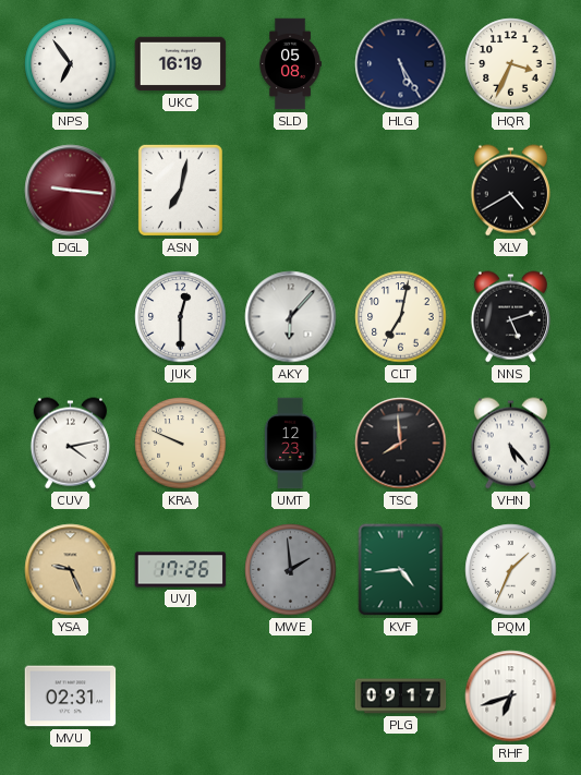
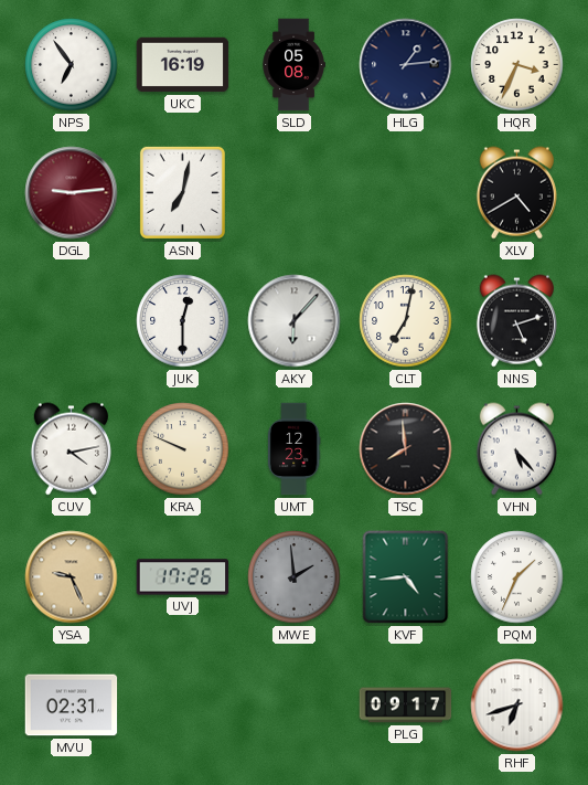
HLG: 5:25 -> 1:14
DGL: 9:16 -> 9:14
